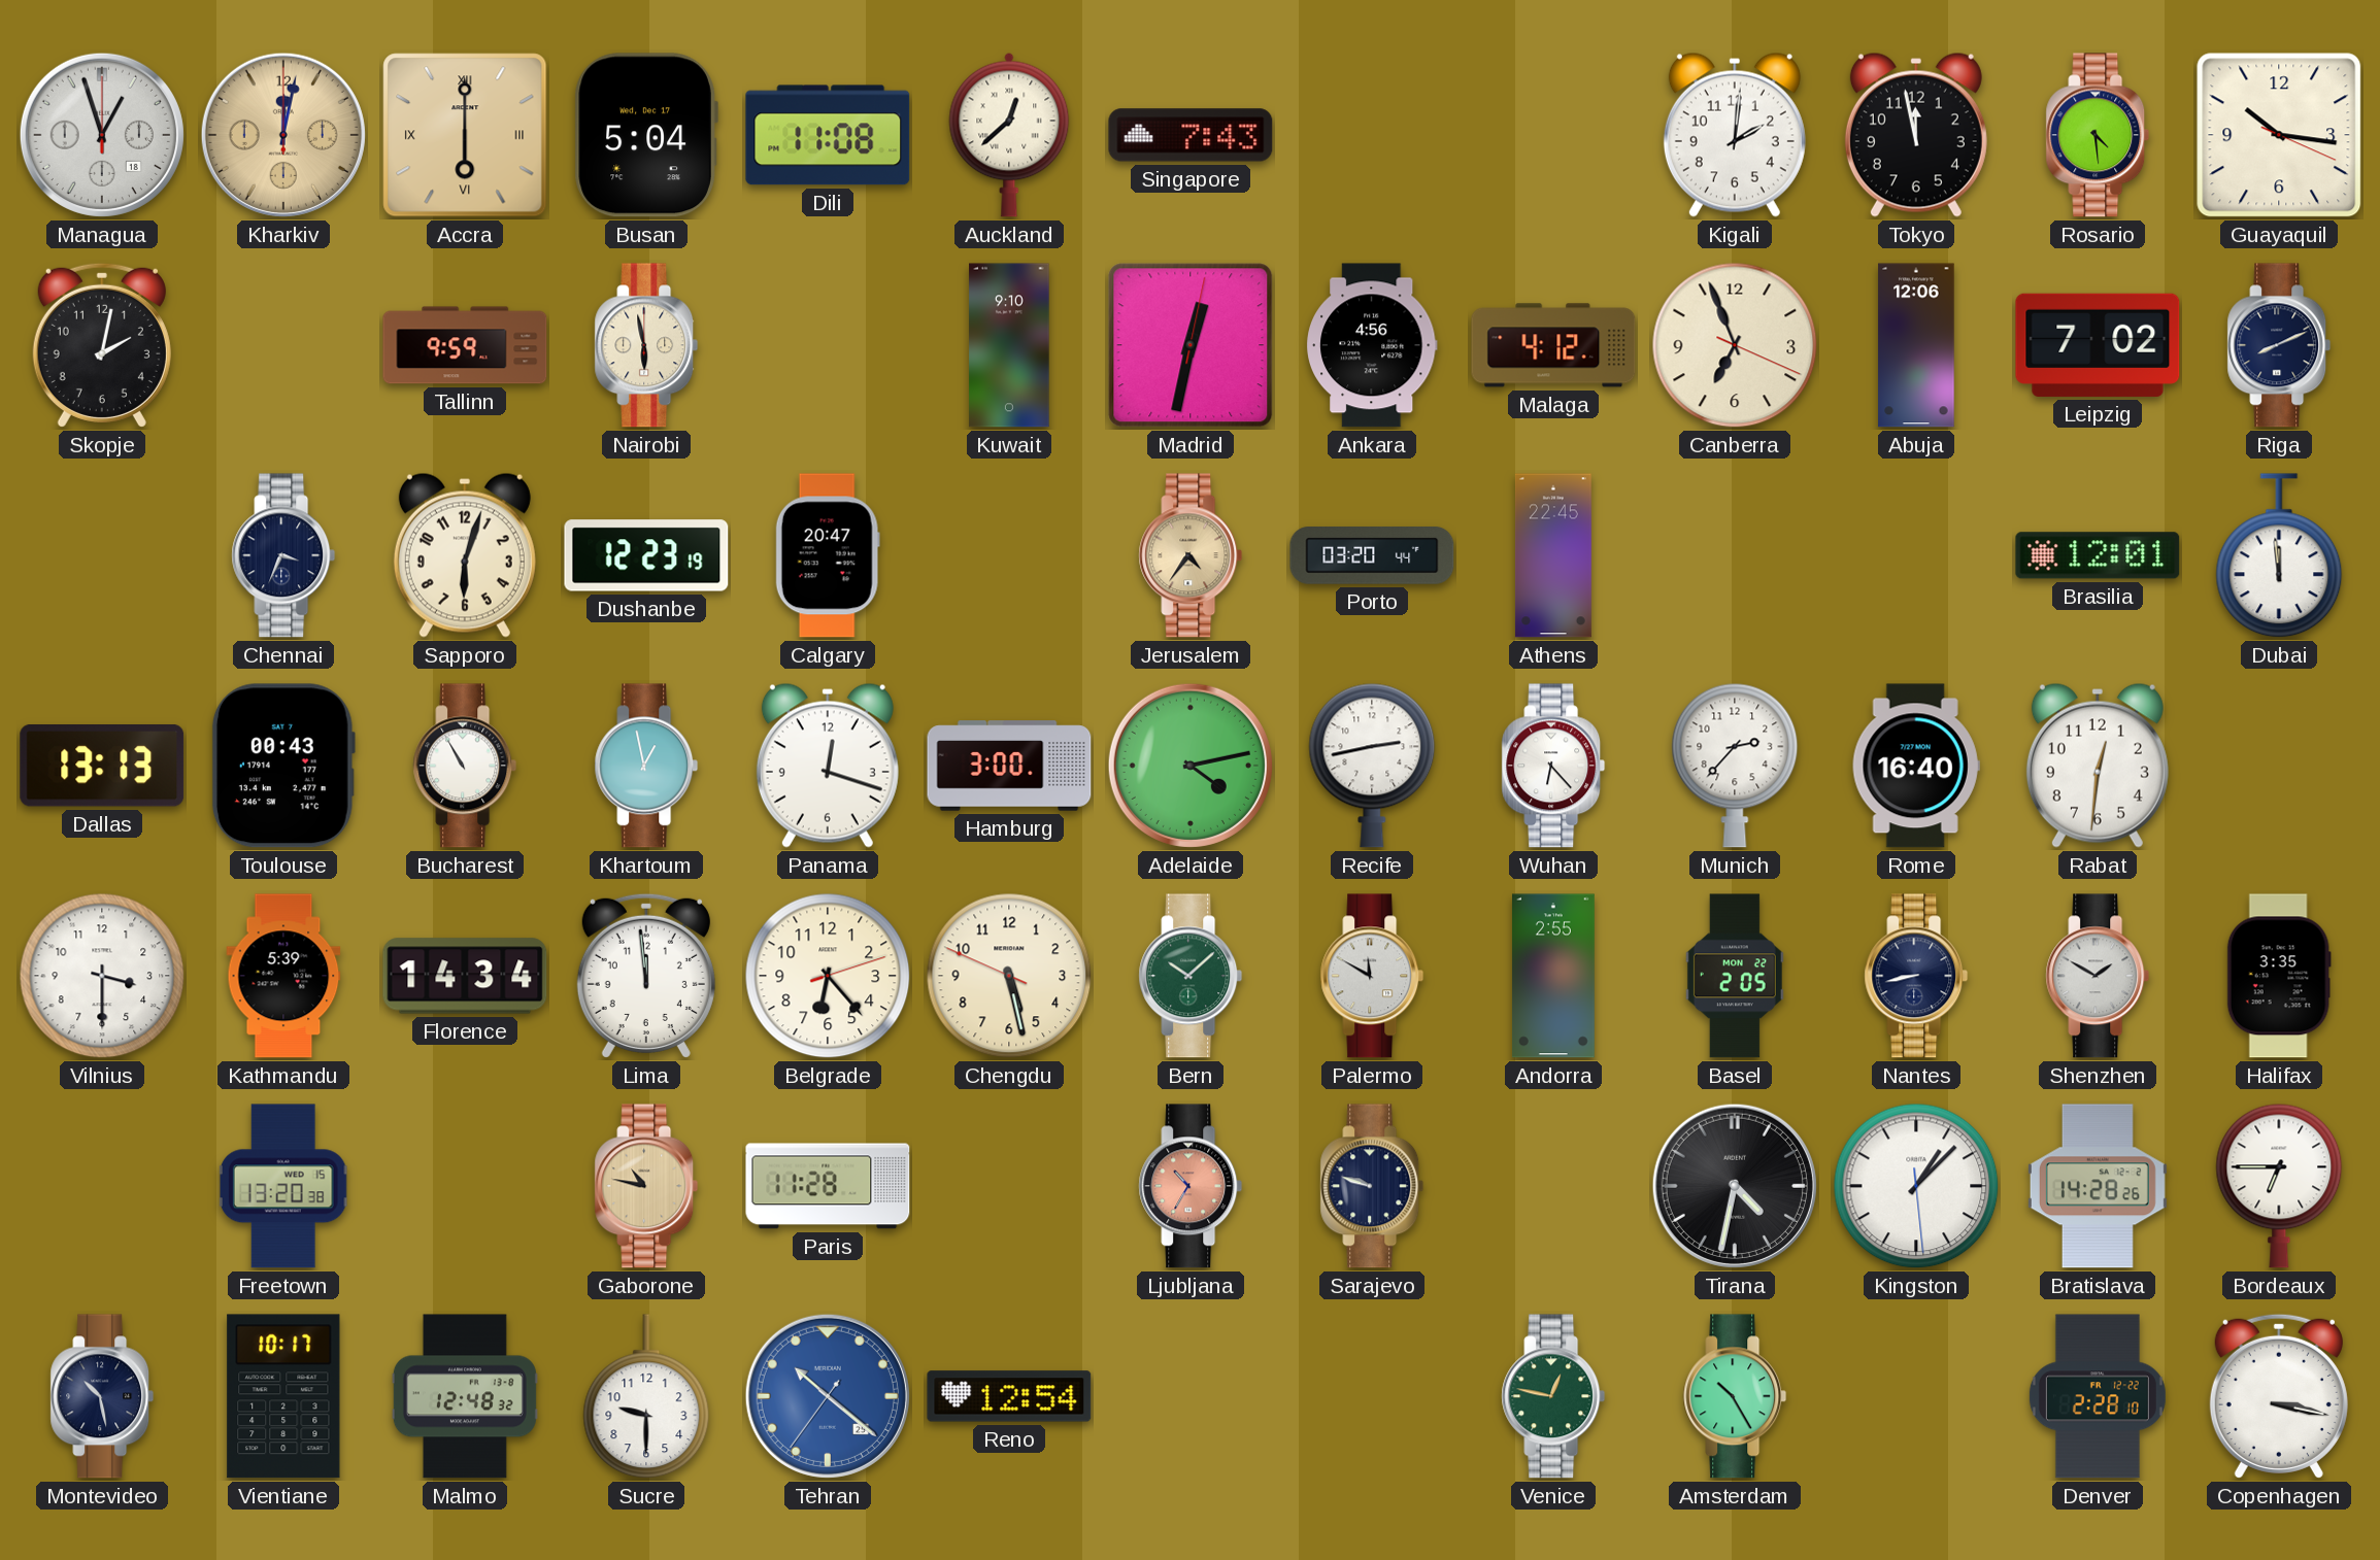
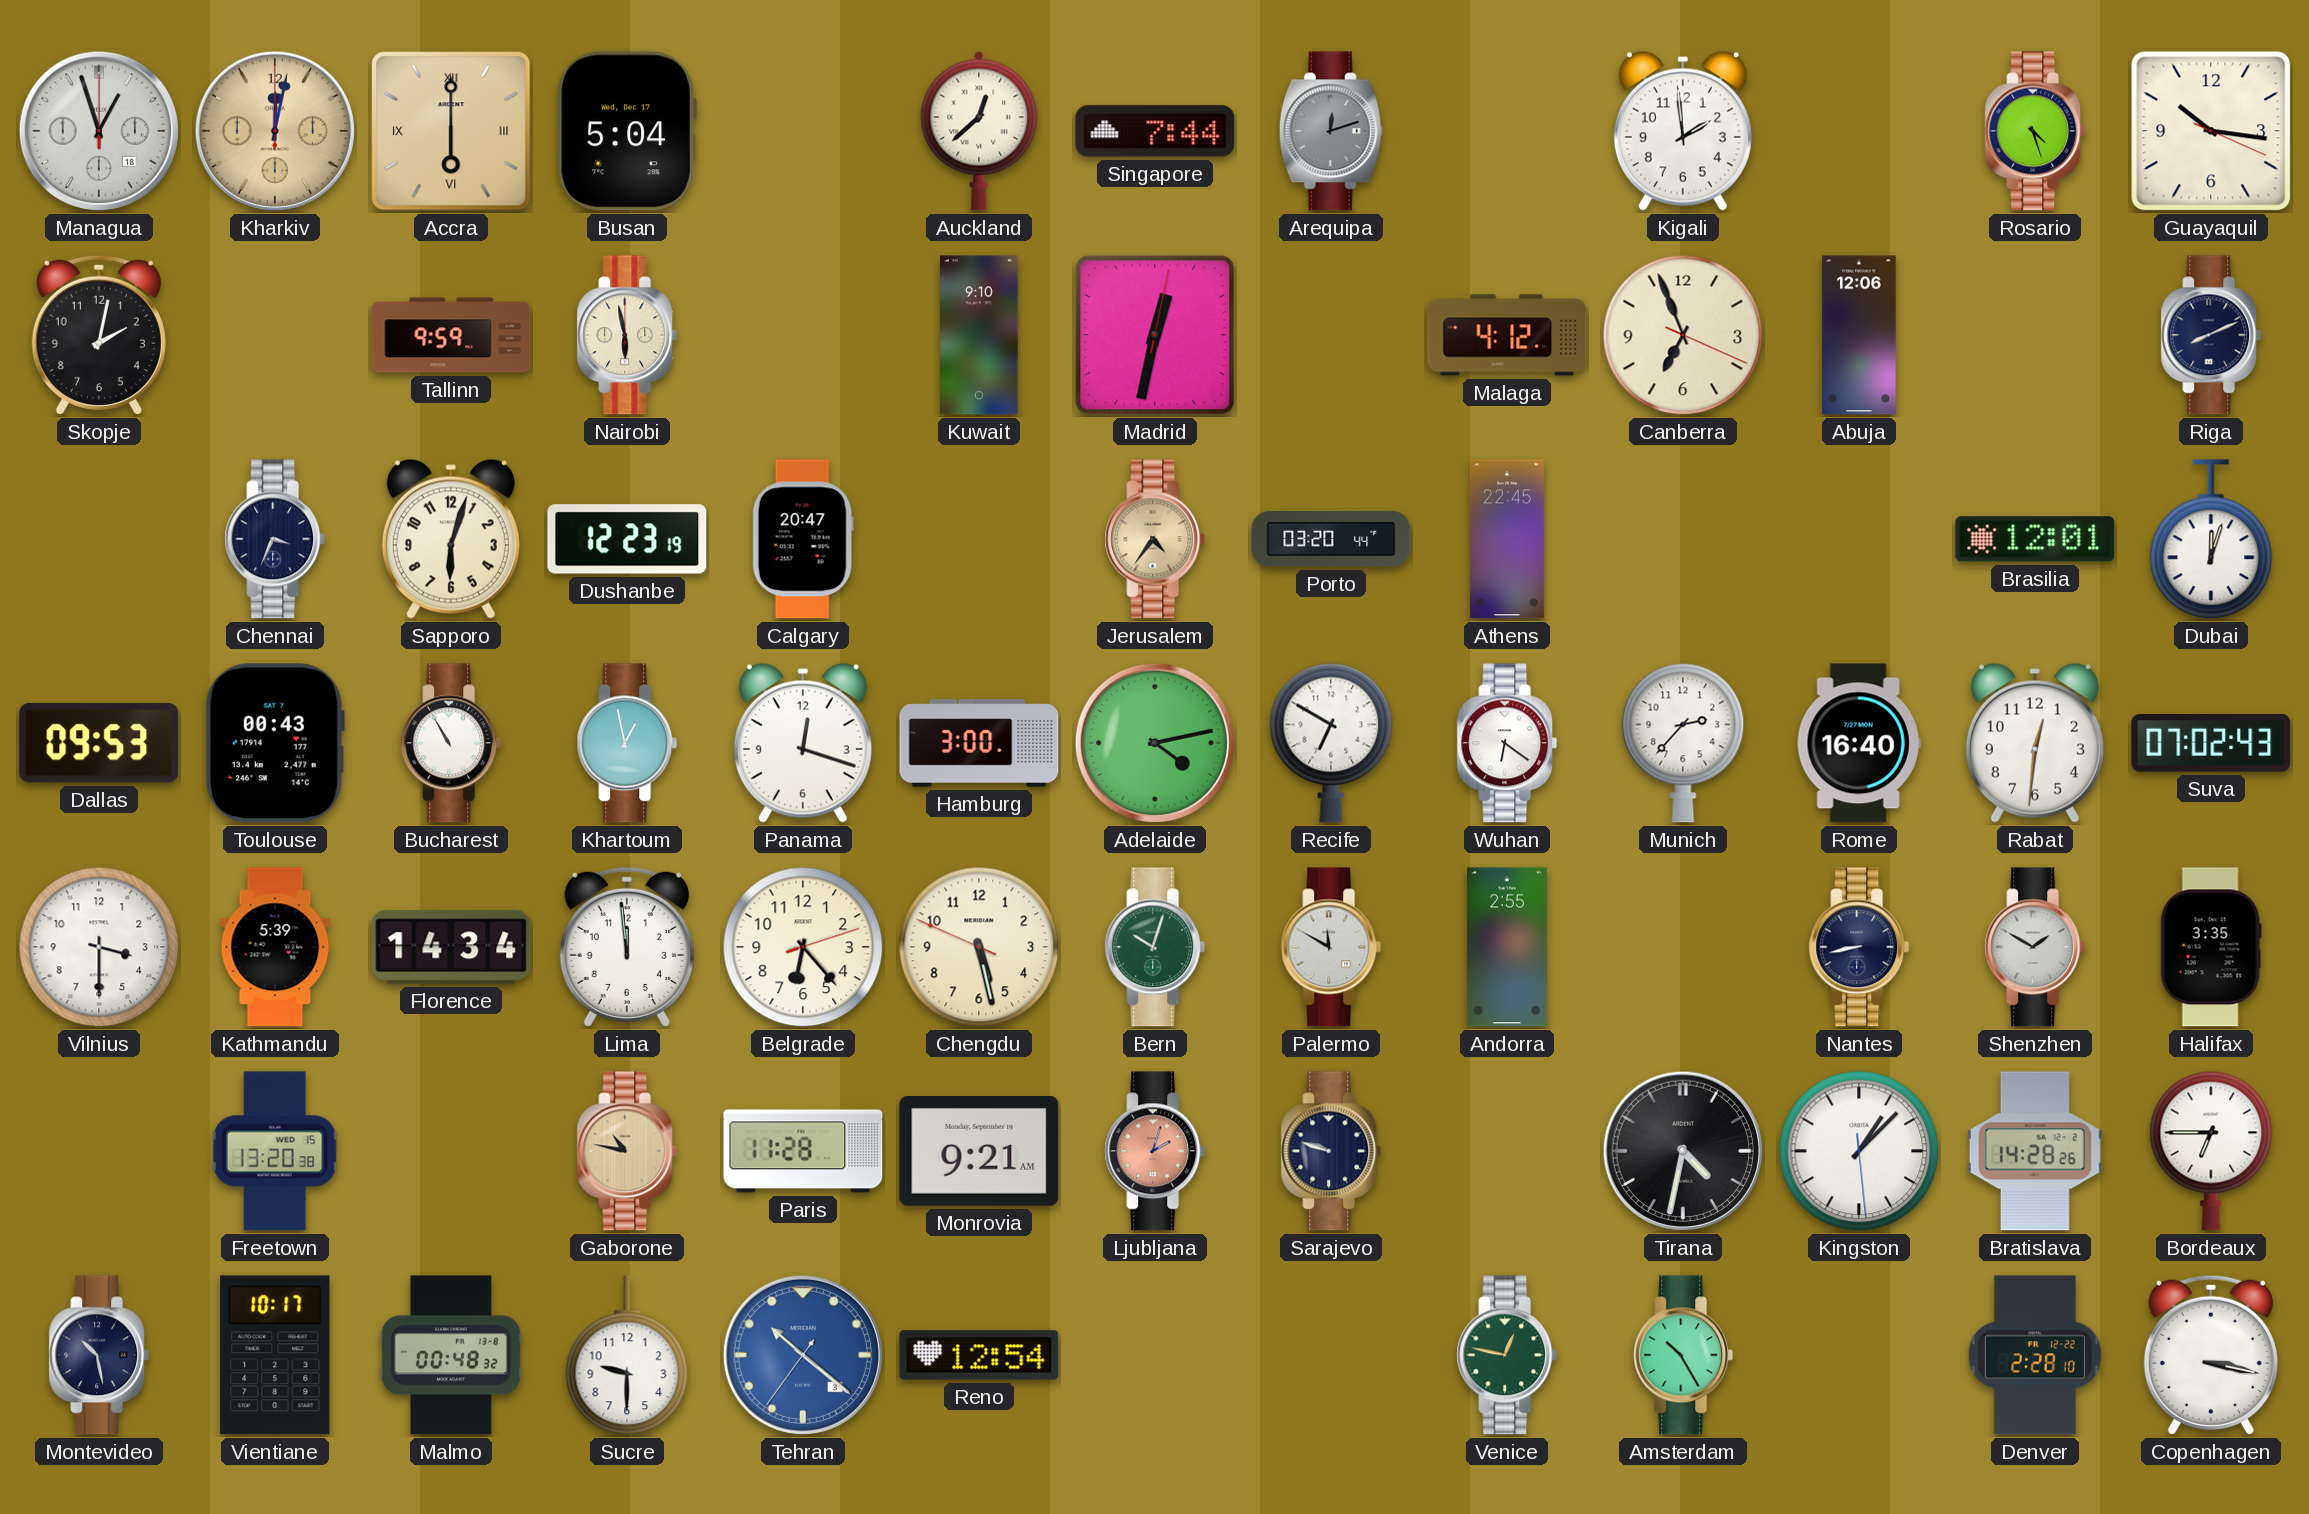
Dili: 11:08 -> none
Singapore: 7:43 -> 7:44
Arequipa: none -> 12:12
Kigali: 2:01 -> 1:59
Tokyo: 11:58 -> none
Rosario: 4:29 -> 4:27
Ankara: 4:56 -> none
Leipzig: 7:02 -> none
Dubai: 11:59 -> 12:03
Dallas: 13:13 -> 09:53
Recife: 2:43 -> 6:50
Wuhan: 6:23 -> 6:21
Suva: none -> 07:02
Bern: 10:08 -> 10:03
Basel: 2:05 -> none
Monrovia: none -> 9:21
Ljubljana: 10:35 -> 2:03
Malmo: 12:48 -> 00:48
Tehran date: 25 -> 3
